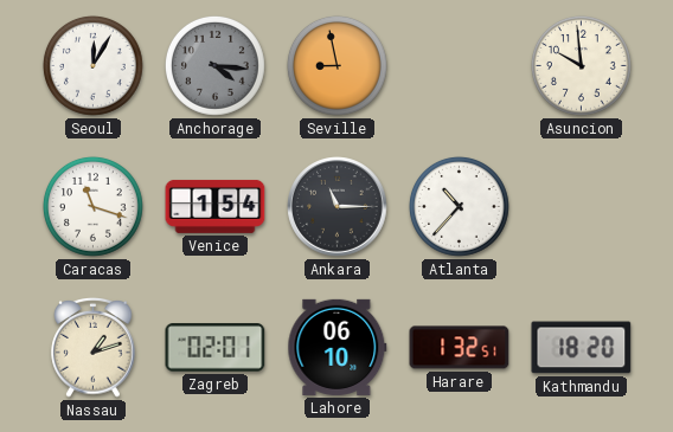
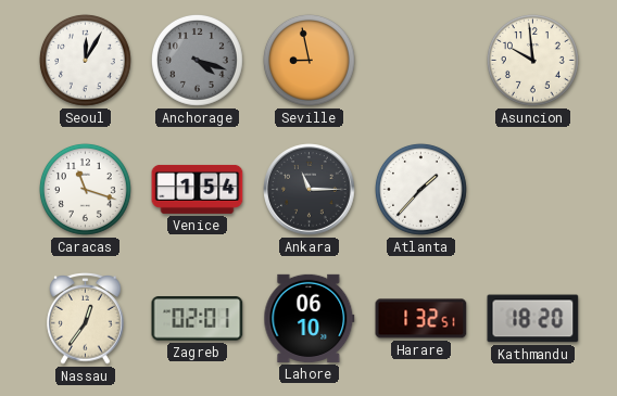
Anchorage: 4:16 -> 4:18
Atlanta: 10:37 -> 1:37
Nassau: 1:12 -> 12:36
